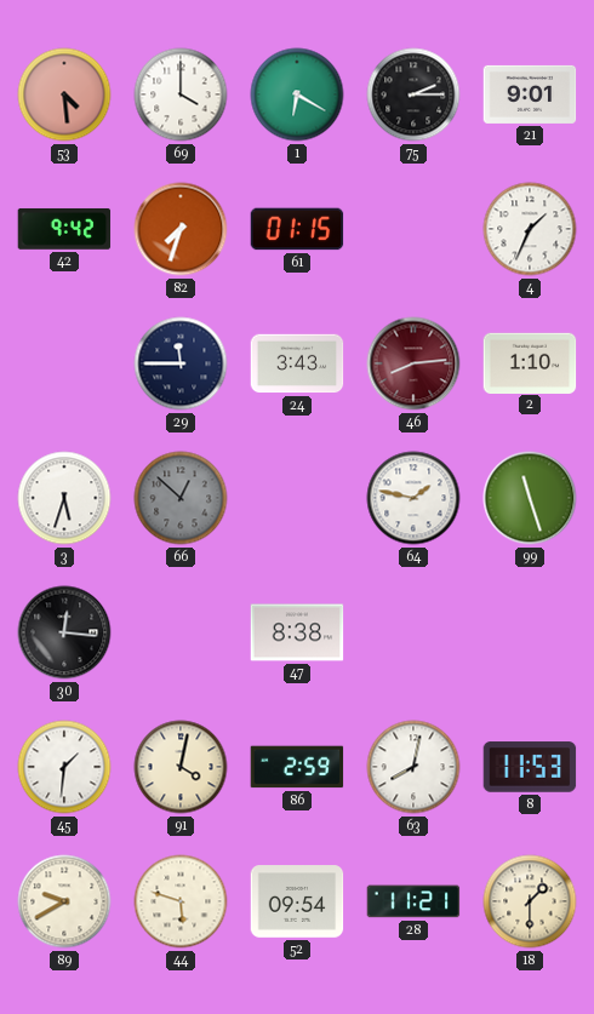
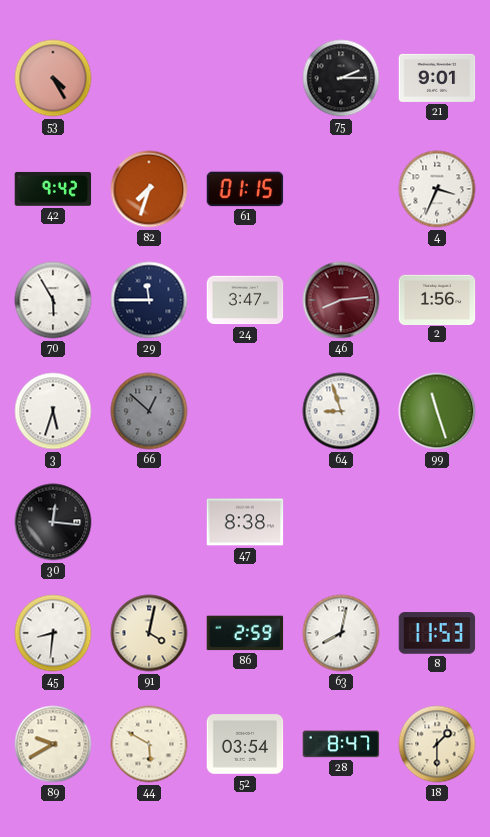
53: 4:29 -> 4:25
69: 4:00 -> none
1: 6:20 -> none
4: 1:34 -> 3:34
70: none -> 5:55
24: 3:43 -> 3:47
2: 1:10 -> 1:56
64: 1:47 -> 8:57
45: 1:31 -> 8:31
44: 5:48 -> 5:50
52: 09:54 -> 03:54
28: 11:21 -> 8:47
